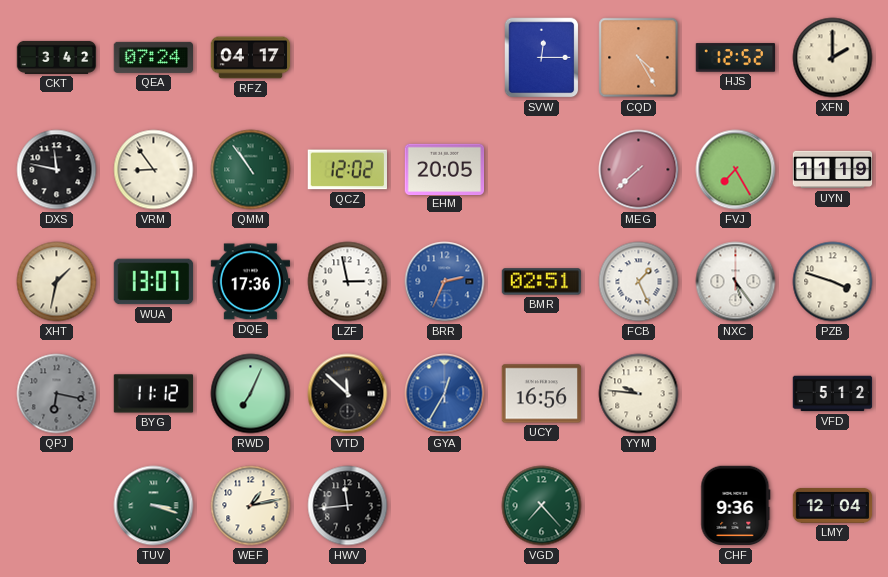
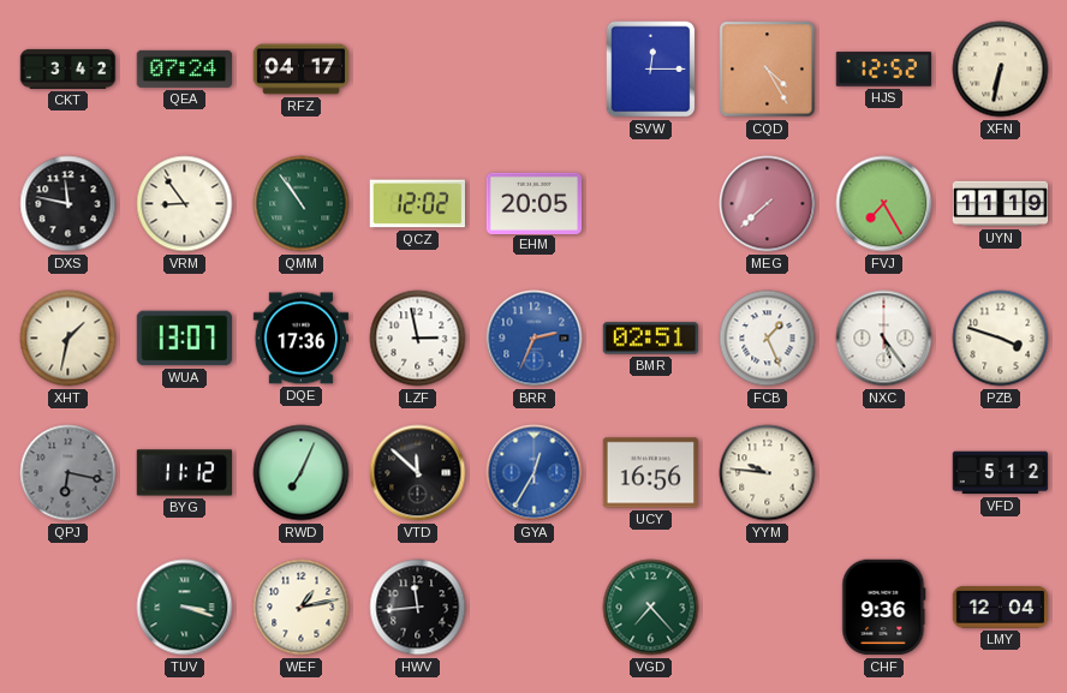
XFN: 2:00 -> 6:32
